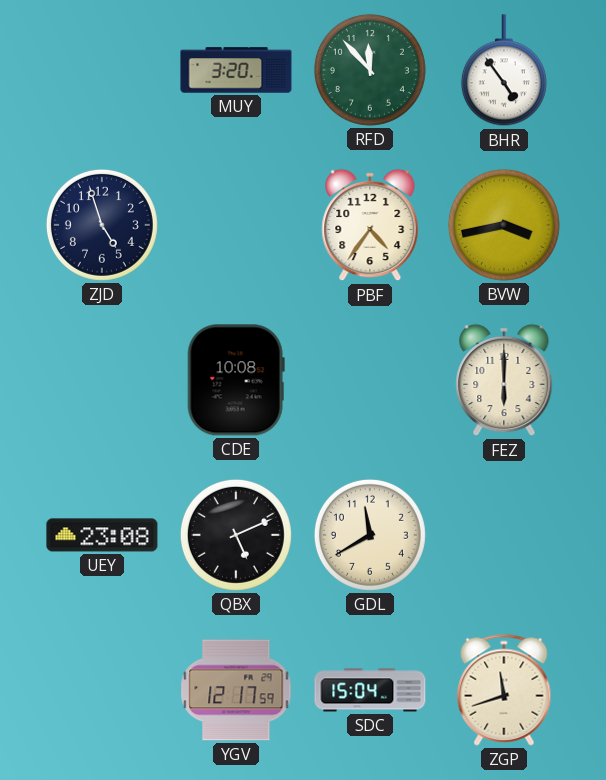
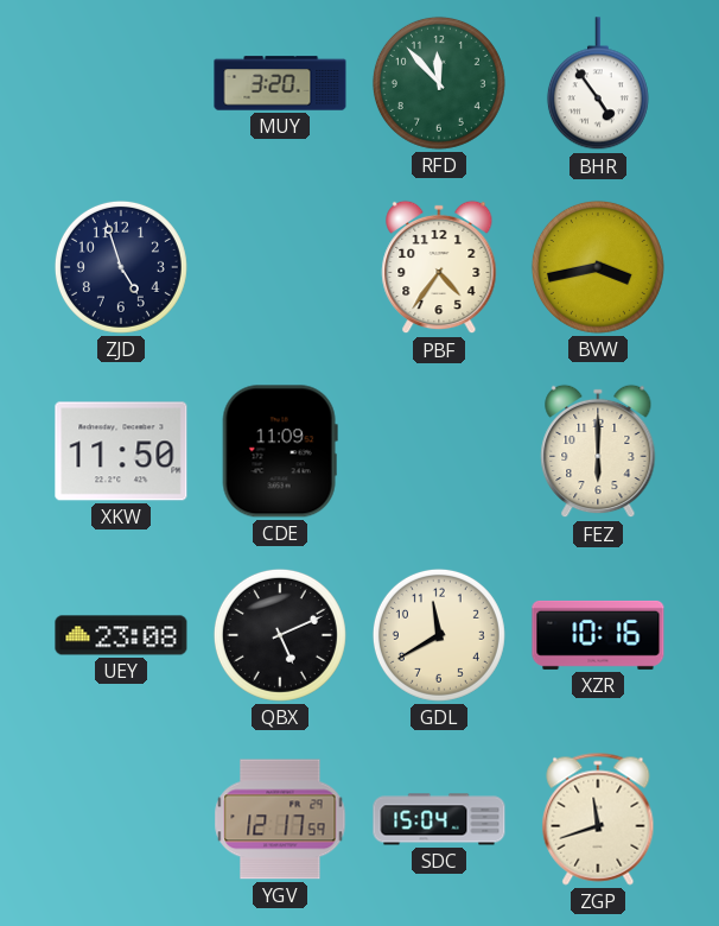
XKW: none -> 11:50
CDE: 10:08 -> 11:09
XZR: none -> 10:16
